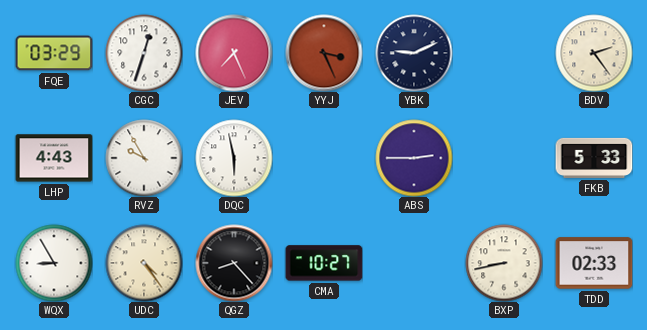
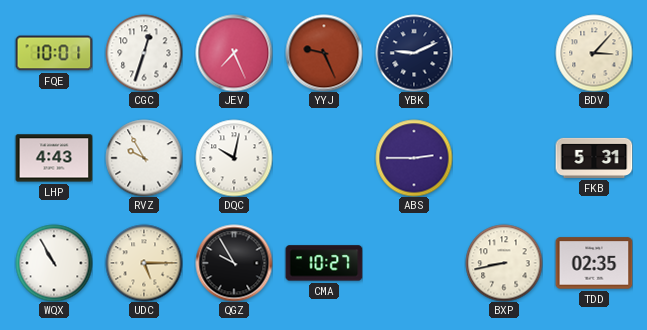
FQE: 03:29 -> 10:01
YYJ: 3:26 -> 9:26
BDV: 2:24 -> 3:07
DQC: 5:58 -> 10:02
FKB: 5:33 -> 5:31
WQX: 8:55 -> 10:55
UDC: 4:24 -> 5:15
QGZ: 8:23 -> 9:55
TDD: 02:33 -> 02:35
